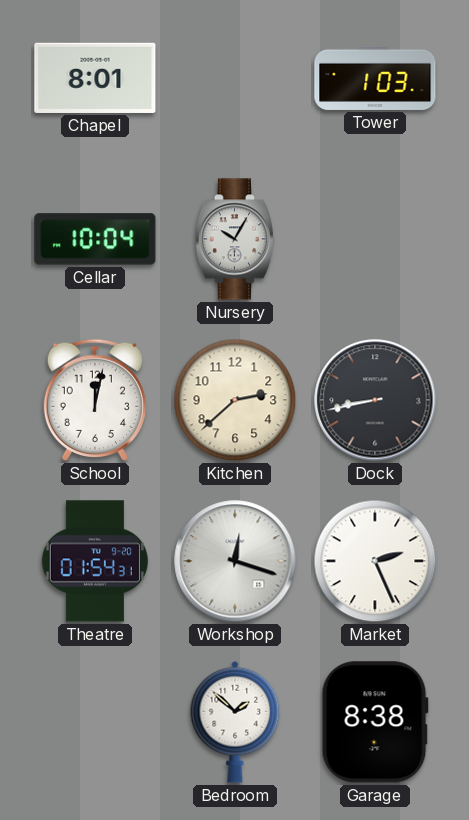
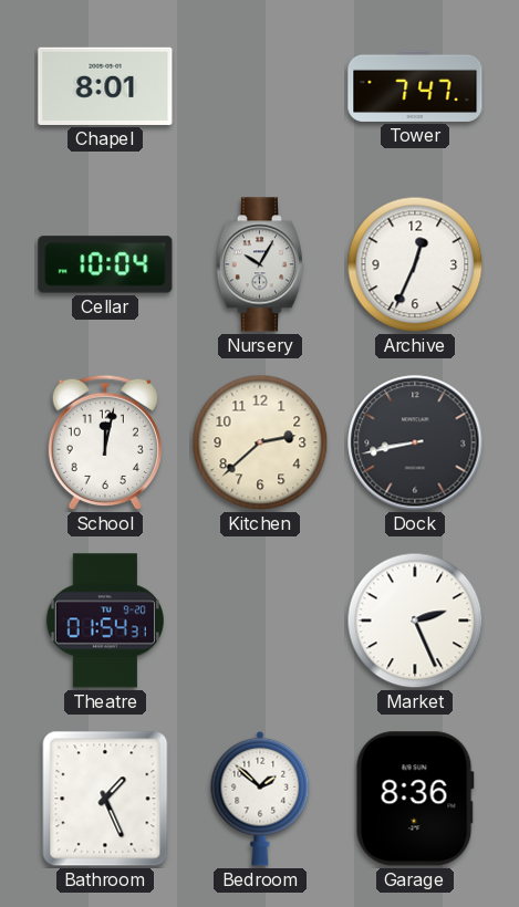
Tower: 1:03 -> 7:47
Archive: none -> 12:34
Workshop: 12:18 -> none
Bathroom: none -> 1:26
Garage: 8:38 -> 8:36
